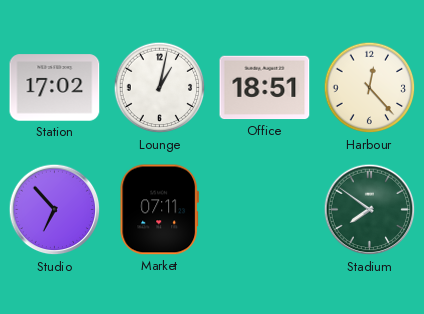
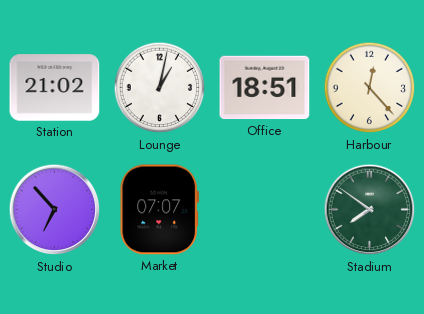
Station: 17:02 -> 21:02
Market: 07:11 -> 07:07
